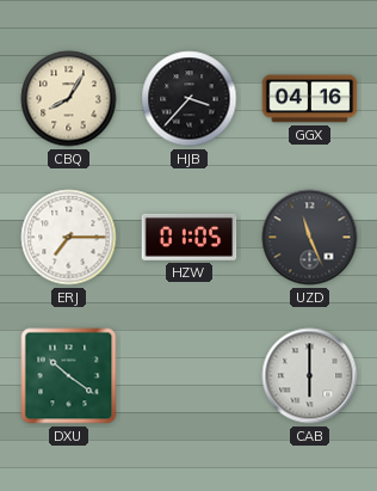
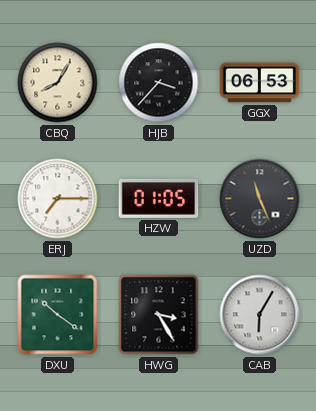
GGX: 04:16 -> 06:53
HWG: none -> 3:25
CAB: 6:00 -> 6:05
